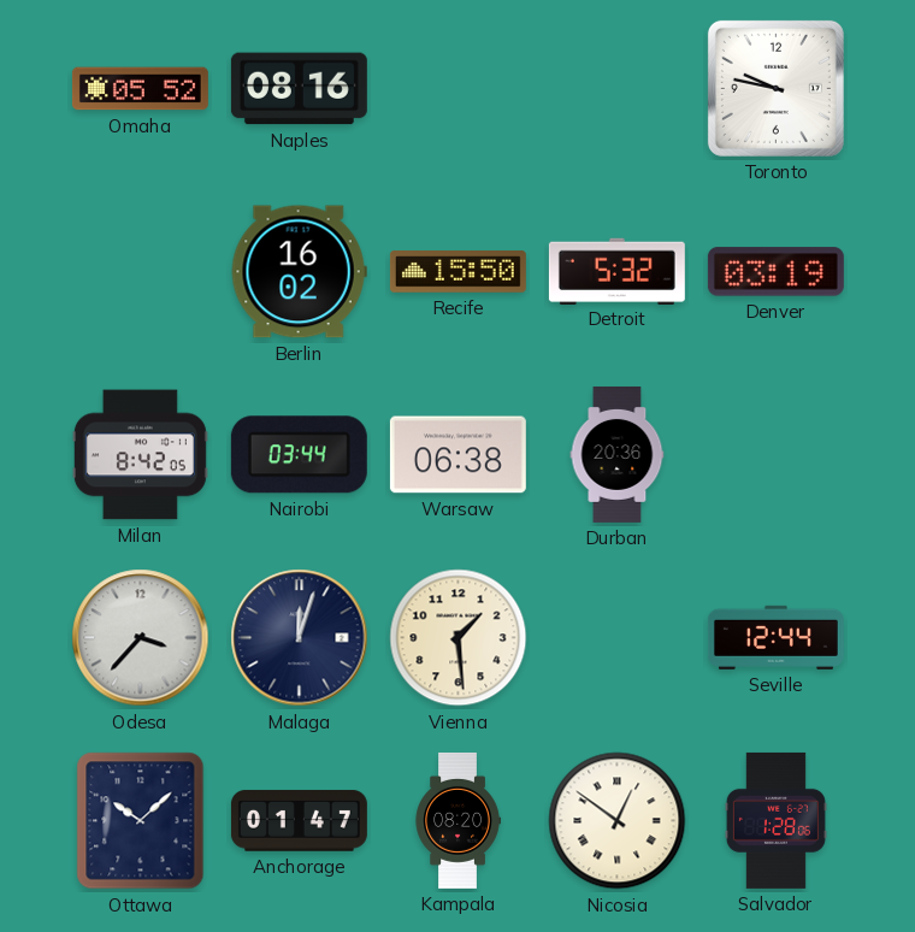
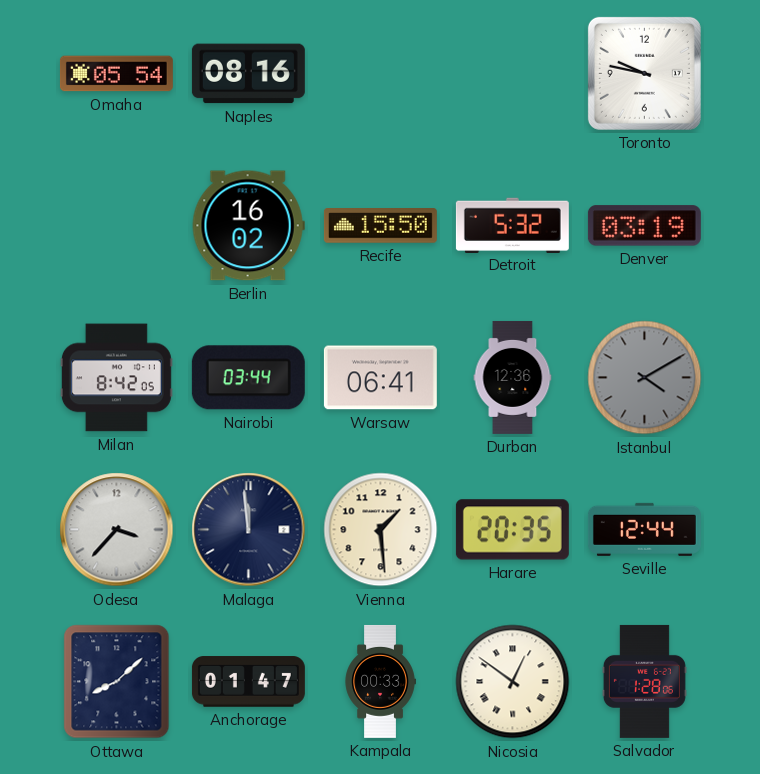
Omaha: 05:52 -> 05:54
Warsaw: 06:38 -> 06:41
Durban: 20:36 -> 12:36
Istanbul: none -> 4:10
Malaga: 12:03 -> 11:59
Harare: none -> 20:35
Ottawa: 10:08 -> 8:08
Kampala: 08:20 -> 00:33
